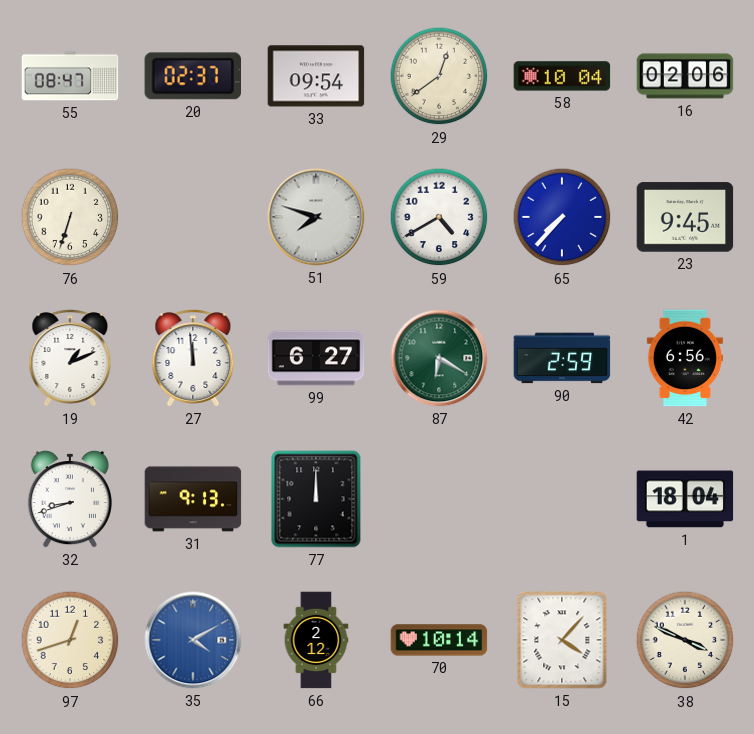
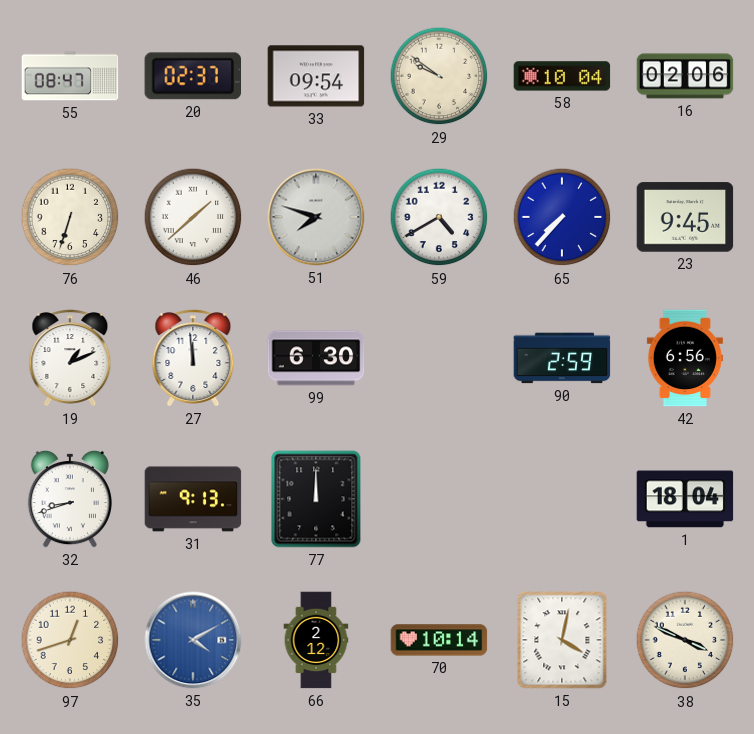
29: 12:39 -> 9:51
46: none -> 1:38
99: 6:27 -> 6:30
87: 6:20 -> none
15: 4:07 -> 4:02
